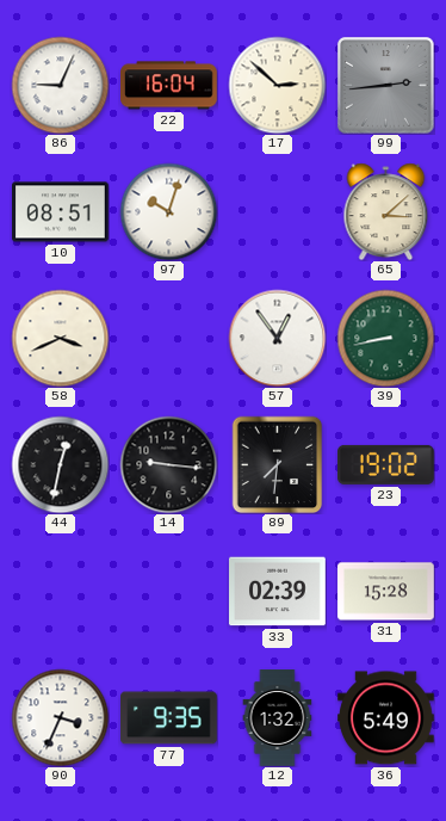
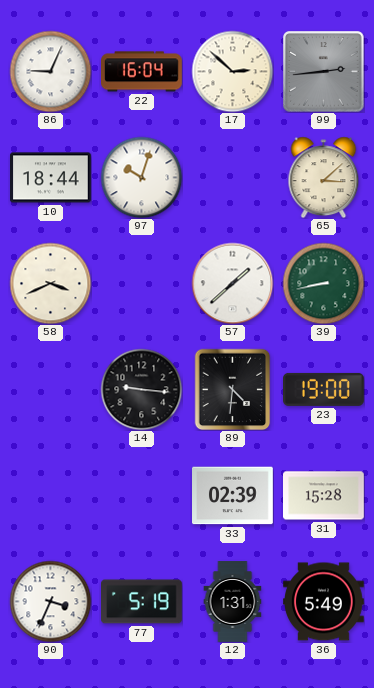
10: 08:51 -> 18:44
57: 12:54 -> 1:38
44: 12:32 -> none
89: 7:31 -> 4:31
23: 19:02 -> 19:00
77: 9:35 -> 5:19
12: 1:32 -> 1:31
